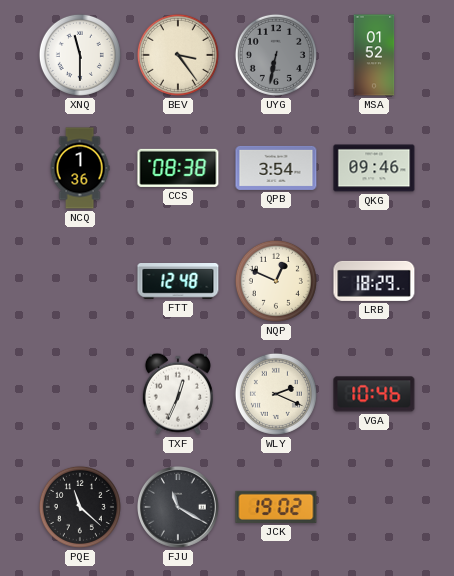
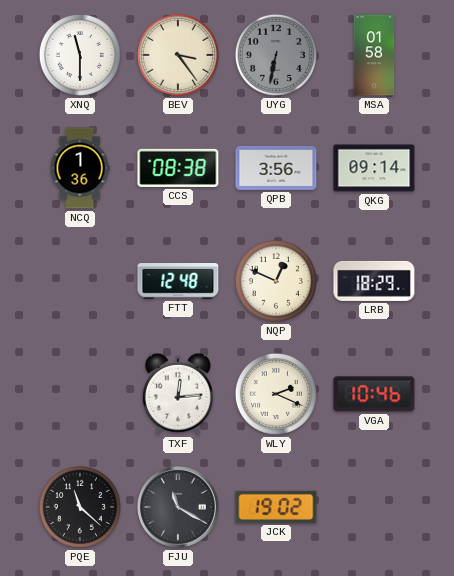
MSA: 01:52 -> 01:58
QPB: 3:54 -> 3:56
QKG: 09:46 -> 09:14
TXF: 12:34 -> 12:14
